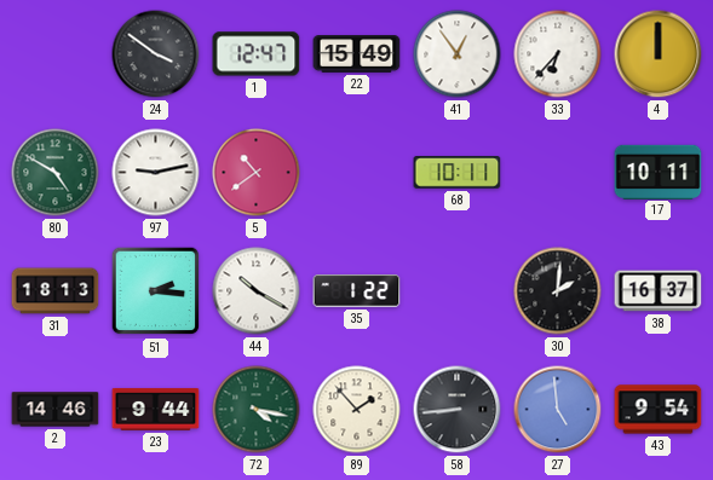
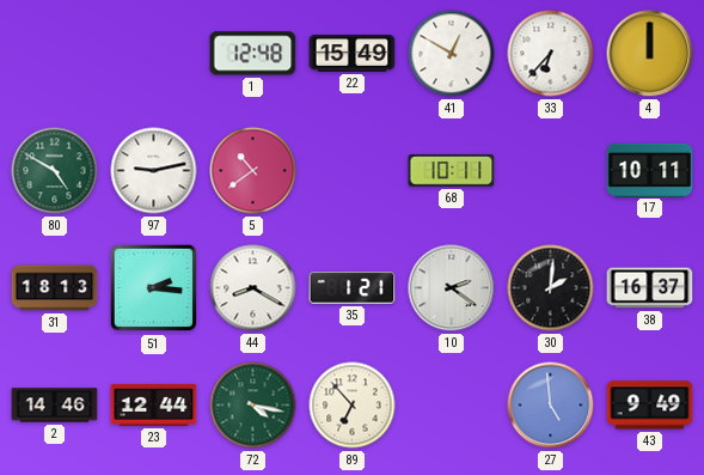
24: 3:51 -> none
1: 12:47 -> 12:48
41: 12:54 -> 12:50
44: 10:20 -> 8:20
35: 1:22 -> 1:21
10: none -> 2:21
23: 9:44 -> 12:44
89: 1:53 -> 6:53
58: 8:44 -> none
43: 9:54 -> 9:49
